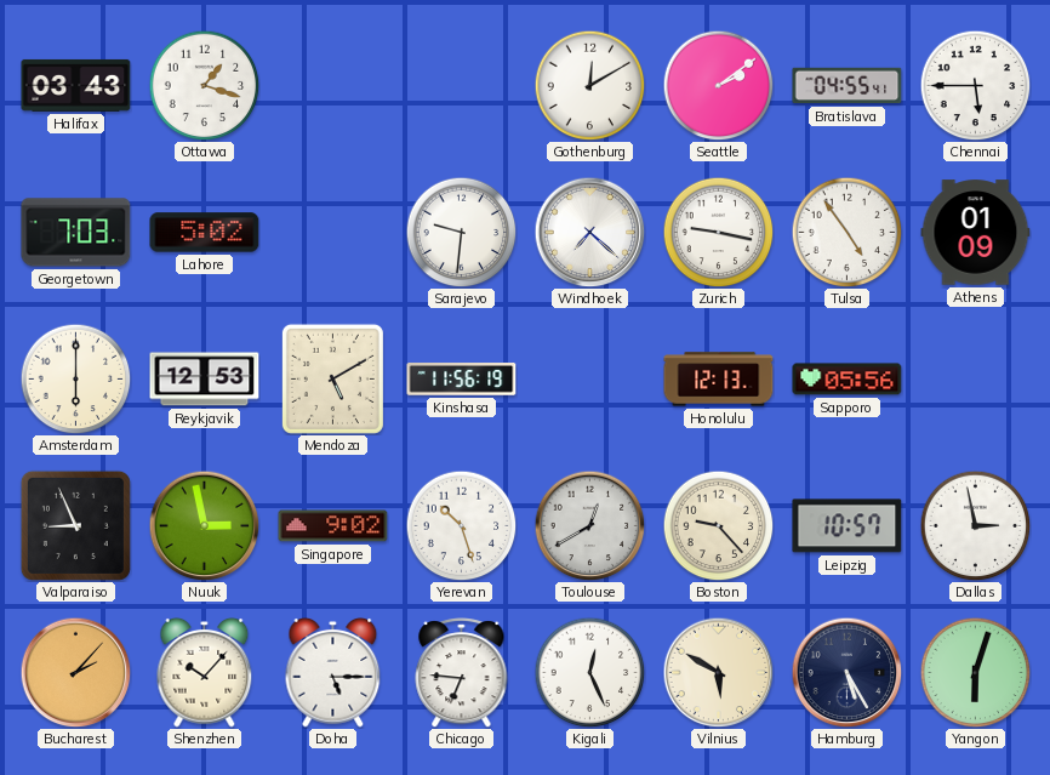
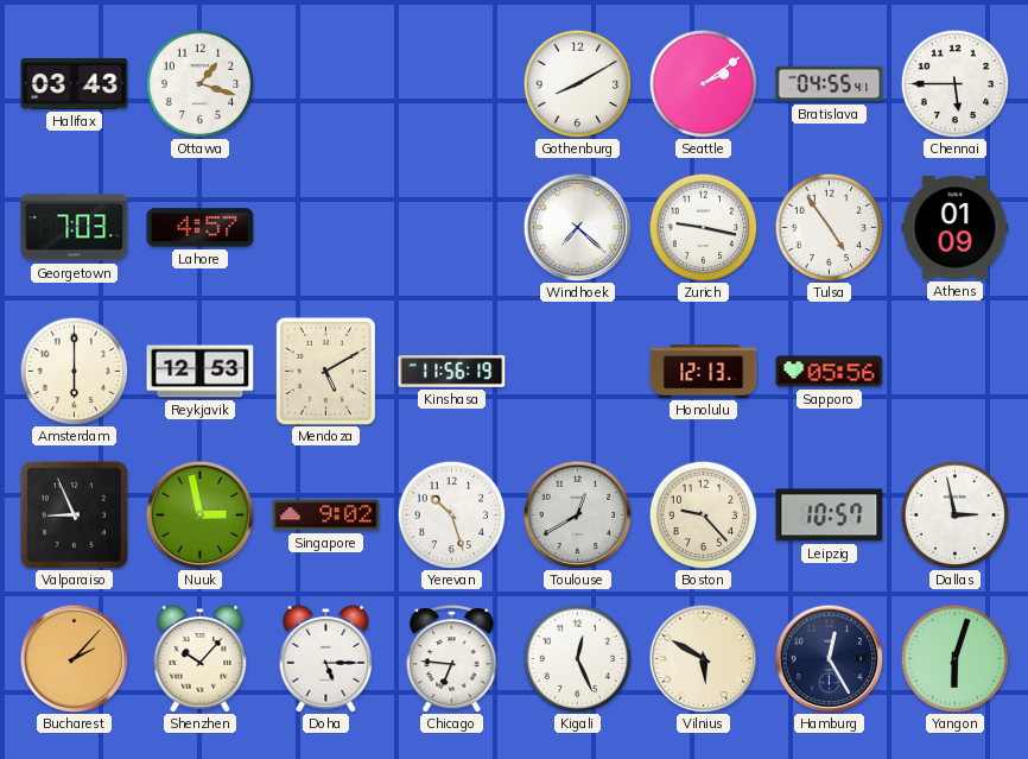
Gothenburg: 12:10 -> 8:10
Lahore: 5:02 -> 4:57
Sarajevo: 9:31 -> none
Hamburg: 5:25 -> 12:25
